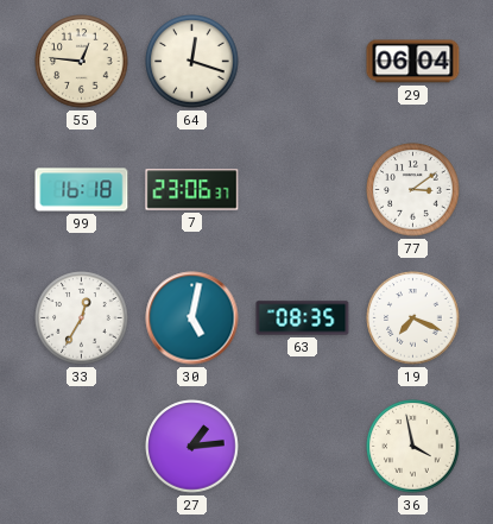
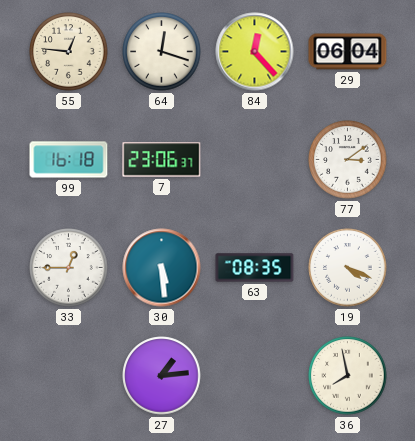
84: none -> 12:23
33: 12:35 -> 12:45
30: 5:02 -> 5:29
19: 7:19 -> 4:19
36: 3:58 -> 7:58
